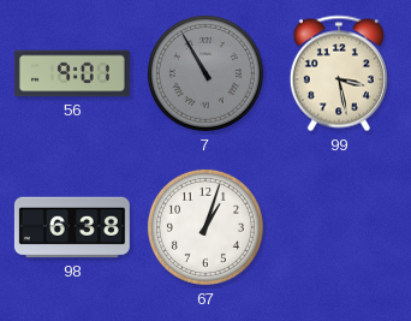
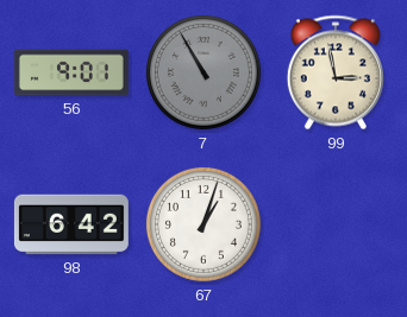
99: 3:28 -> 2:58
98: 6:38 -> 6:42
